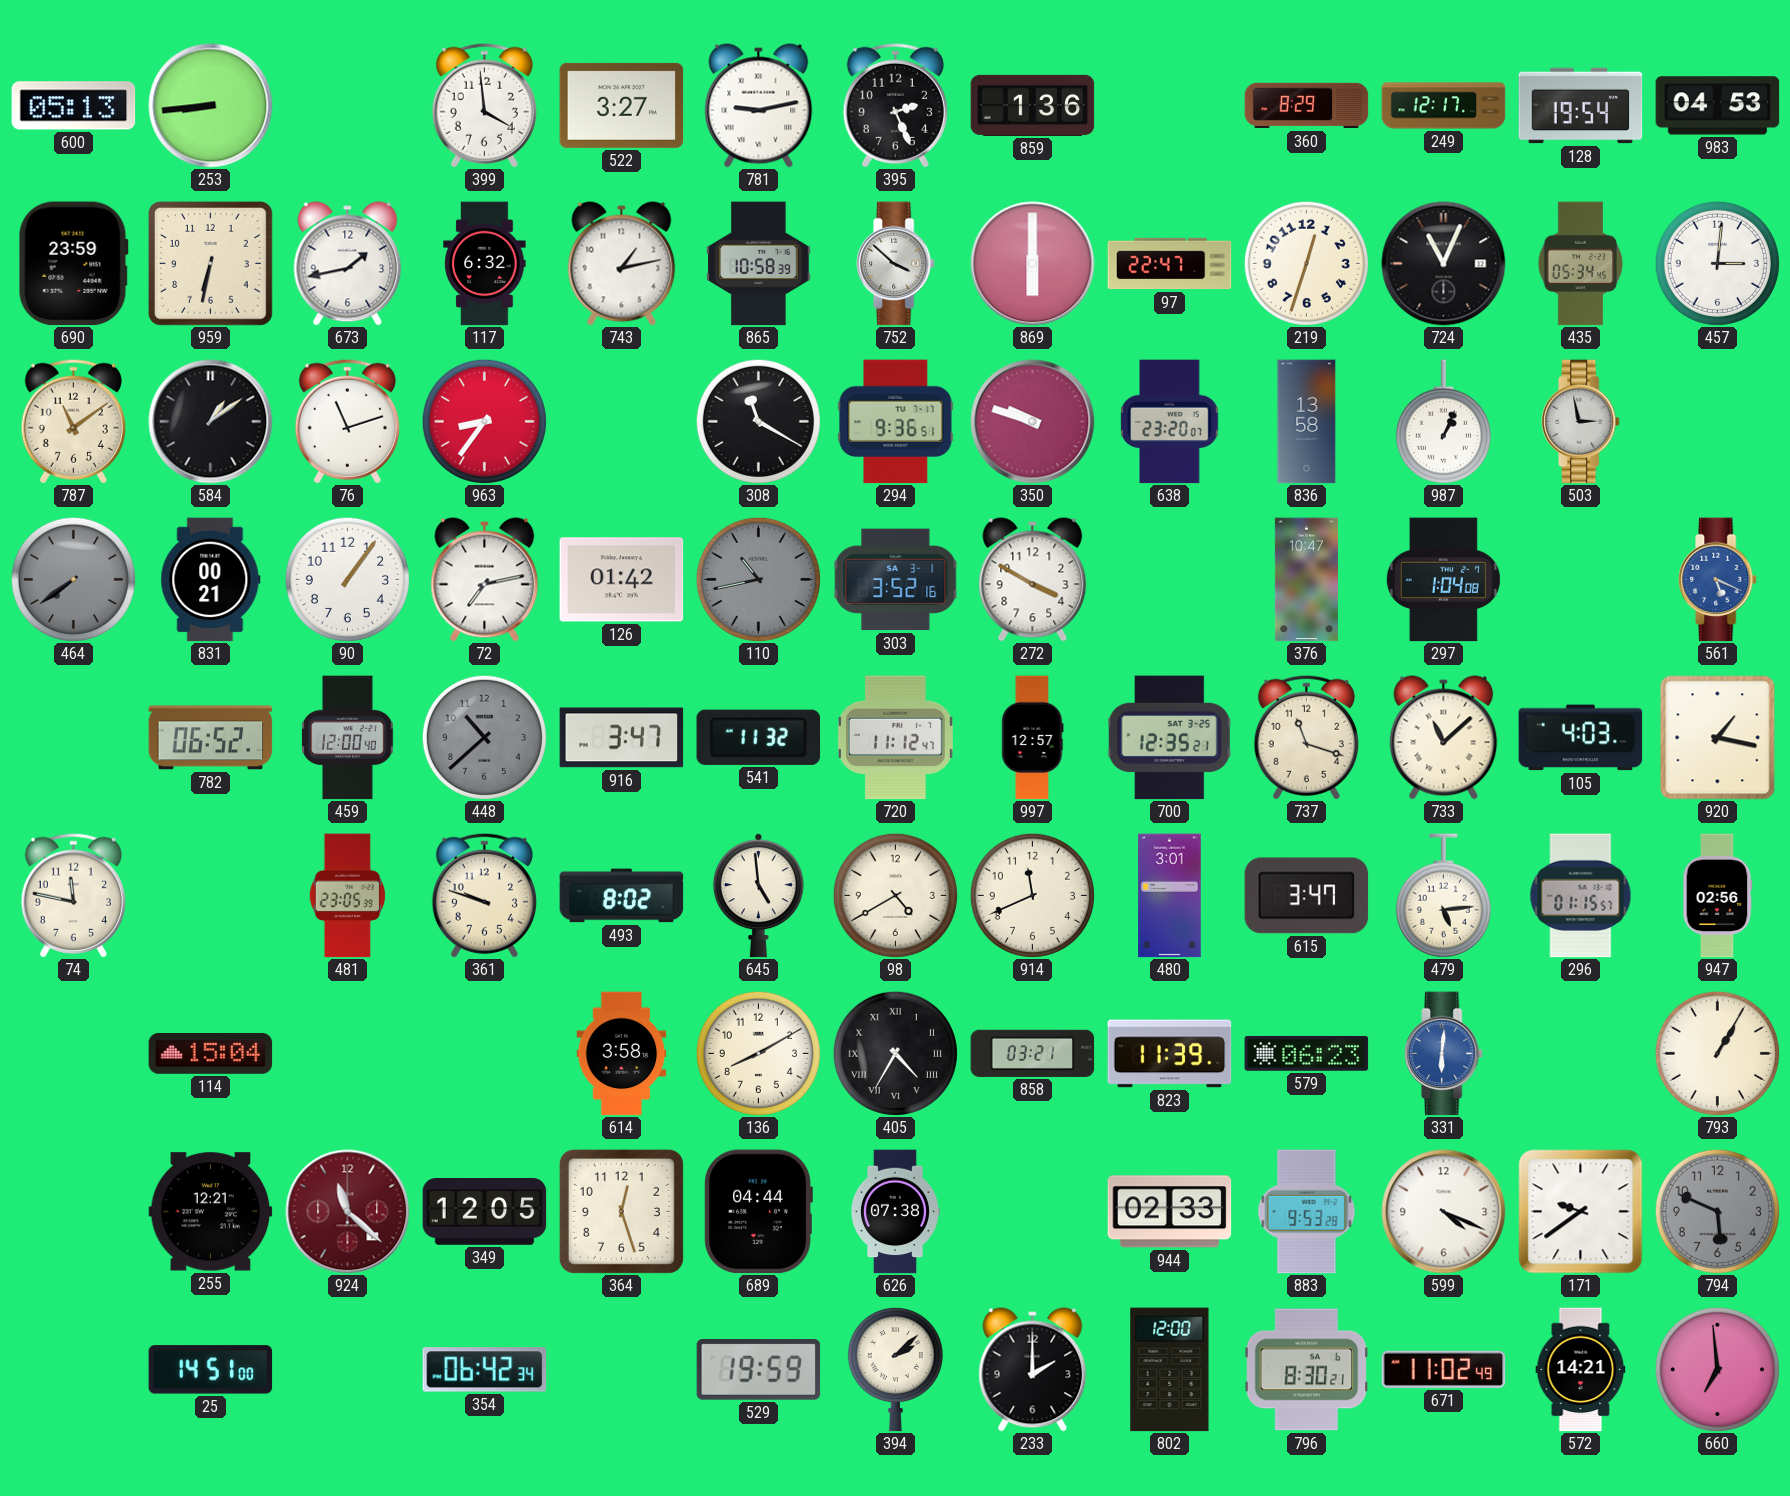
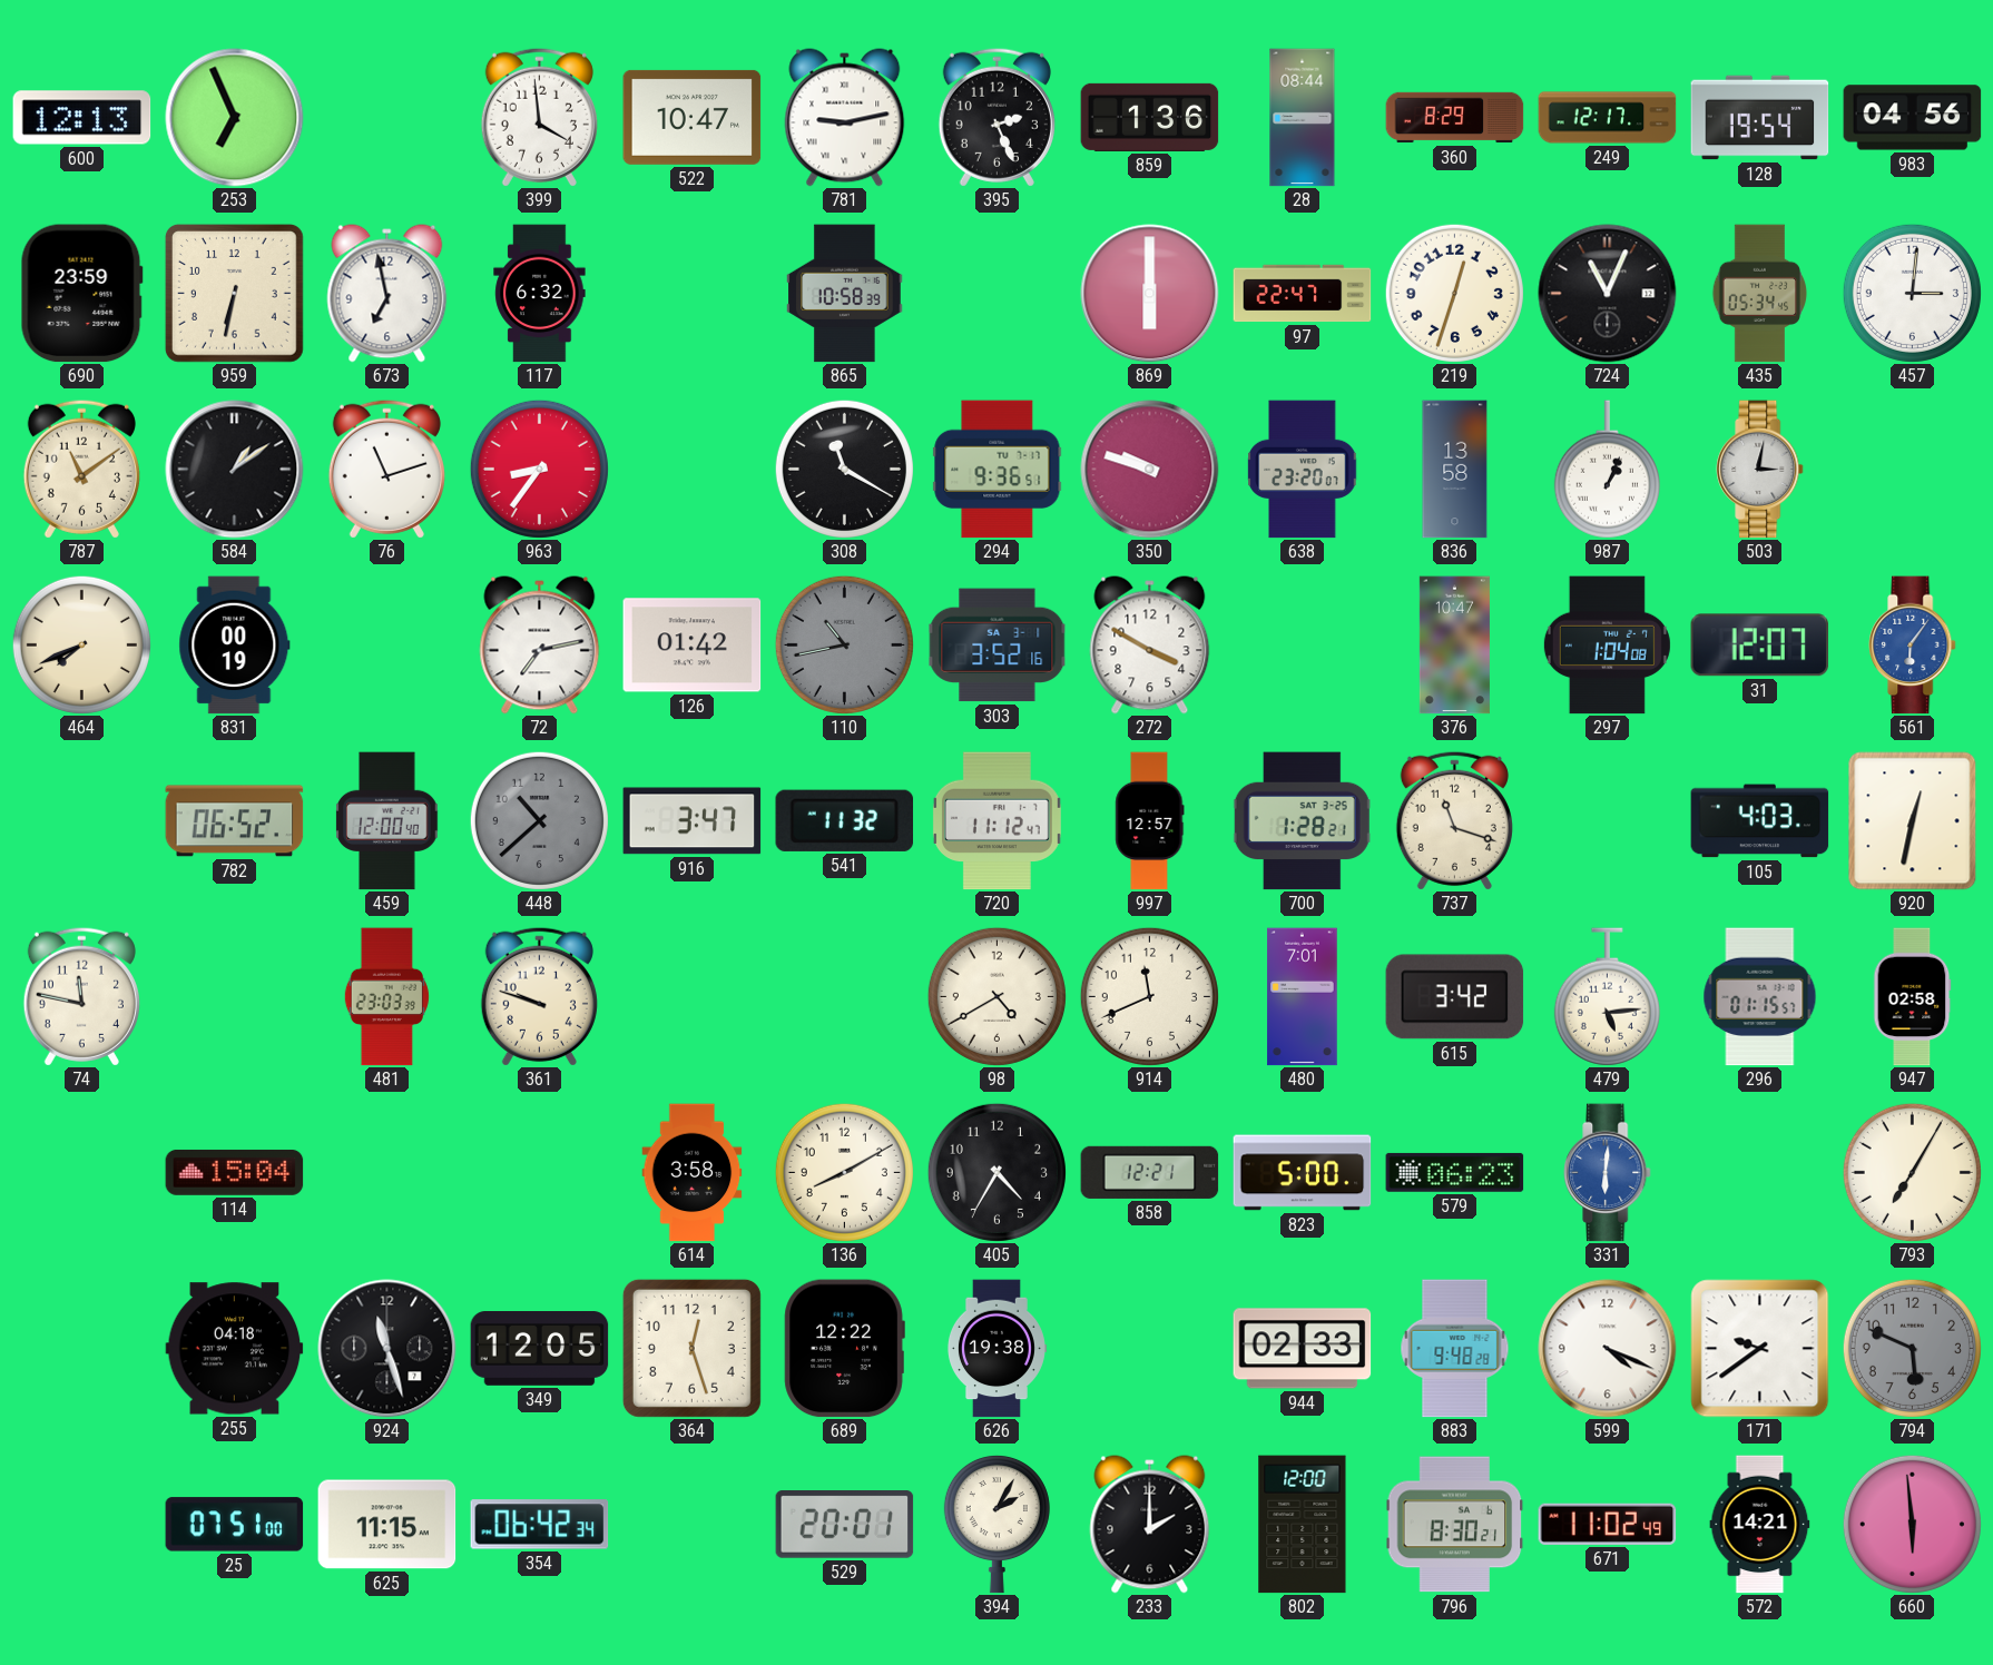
600: 05:13 -> 12:13
253: 8:44 -> 6:56
522: 3:27 -> 10:47
28: none -> 08:44
983: 04:53 -> 04:56
673: 1:43 -> 6:58
743: 1:13 -> none
752: 3:52 -> none
503: 2:58 -> 3:02
464: 7:39 -> 7:41
464 dial: grey -> cream
831: 00:21 -> 00:19
90: 1:06 -> none
31: none -> 12:07
561: 5:19 -> 6:06
700: 12:35 -> 1:28
733: 11:08 -> none
920: 1:17 -> 12:32
481: 23:05 -> 23:03
493: 8:02 -> none
645: 4:59 -> none
480: 3:01 -> 7:01
615: 3:47 -> 3:42
947: 02:56 -> 02:58
405 numerals: Roman -> Arabic
858: 03:21 -> 12:21
823: 11:39 -> 5:00
793: 1:05 -> 7:05
255: 12:21 -> 04:18
924: 11:22 -> 11:27
924 dial: burgundy -> black
689: 04:44 -> 12:22
626: 07:38 -> 19:38
883: 9:53 -> 9:48
25: 14:51 -> 07:51
625: none -> 11:15
529: 19:59 -> 20:01
394: 2:08 -> 2:05
660: 6:59 -> 5:59
